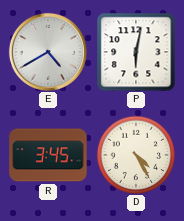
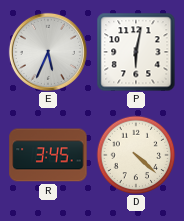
E: 4:40 -> 5:34
D: 4:25 -> 4:22
